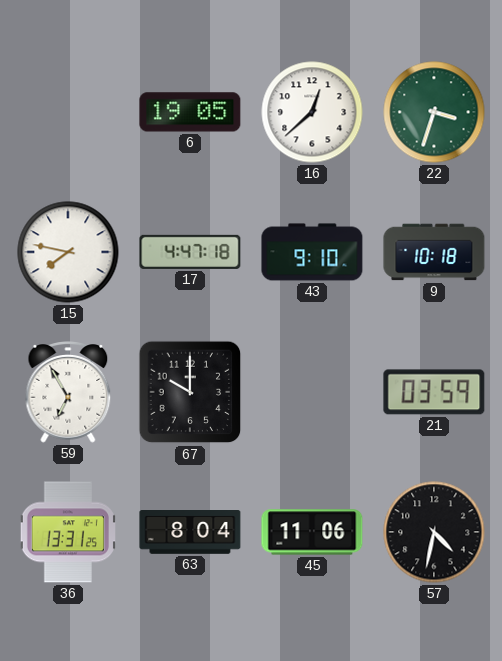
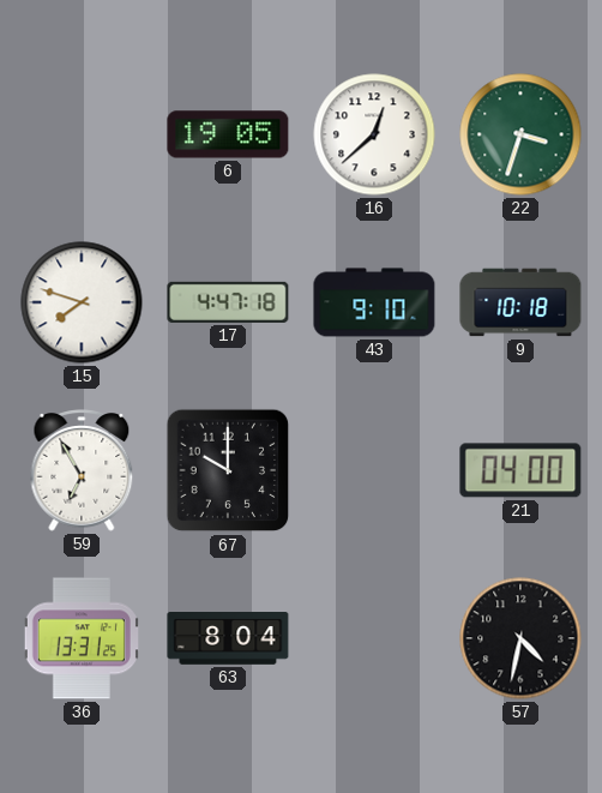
15: 7:47 -> 7:48
21: 03:59 -> 04:00
45: 11:06 -> none
